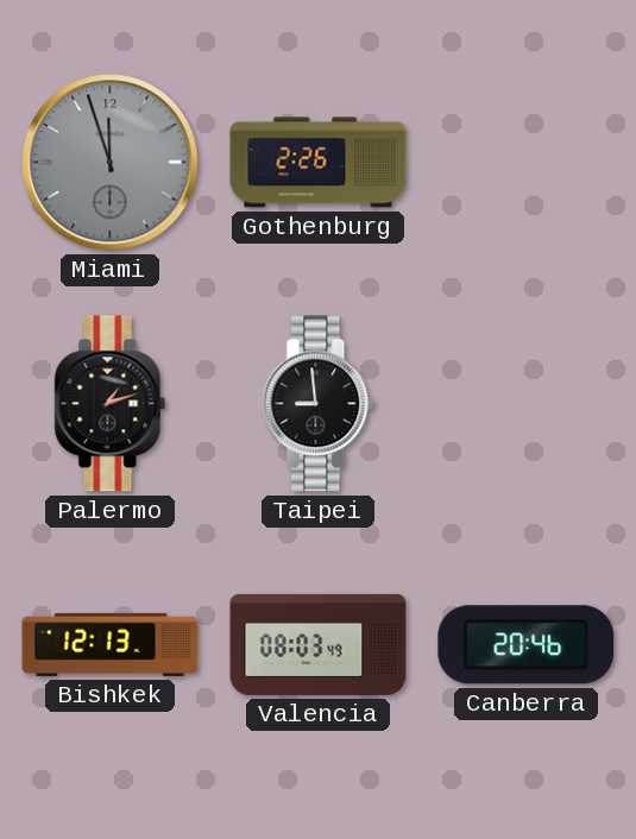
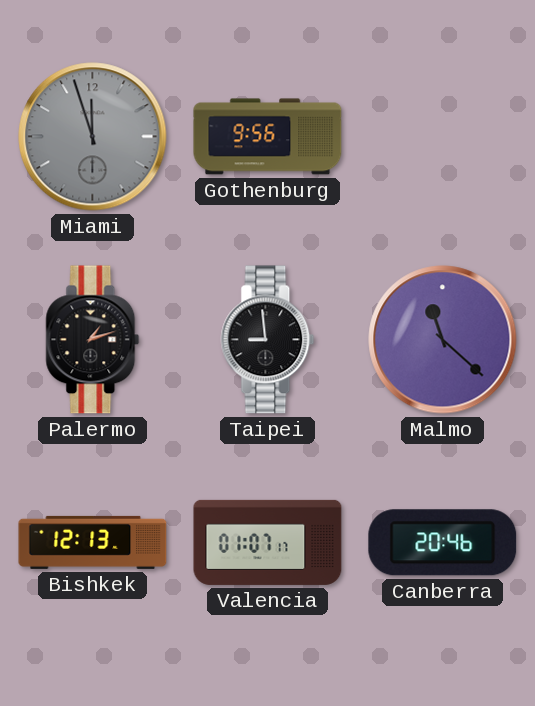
Gothenburg: 2:26 -> 9:56
Malmo: none -> 11:22
Valencia: 08:03 -> 01:07
